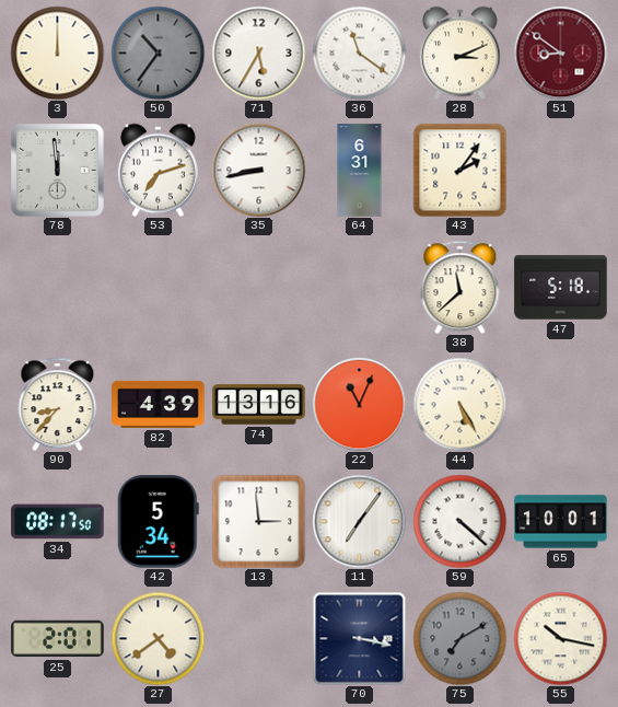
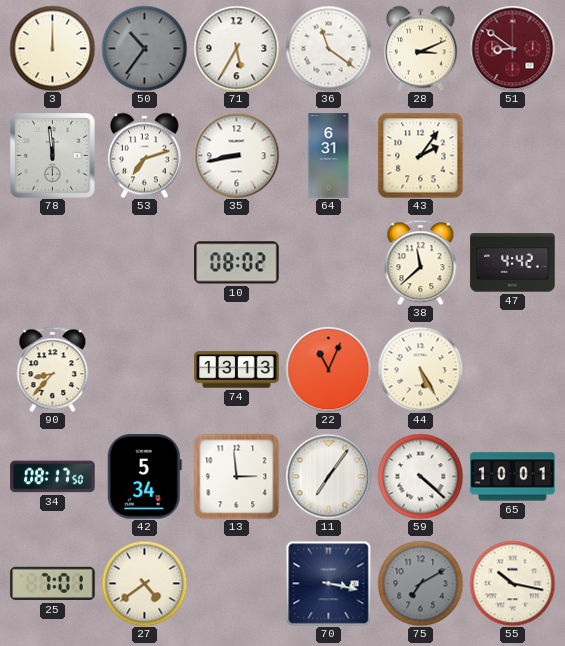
10: none -> 08:02
47: 5:18 -> 4:42
82: 4:39 -> none
74: 13:16 -> 13:13
25: 2:01 -> 7:01
